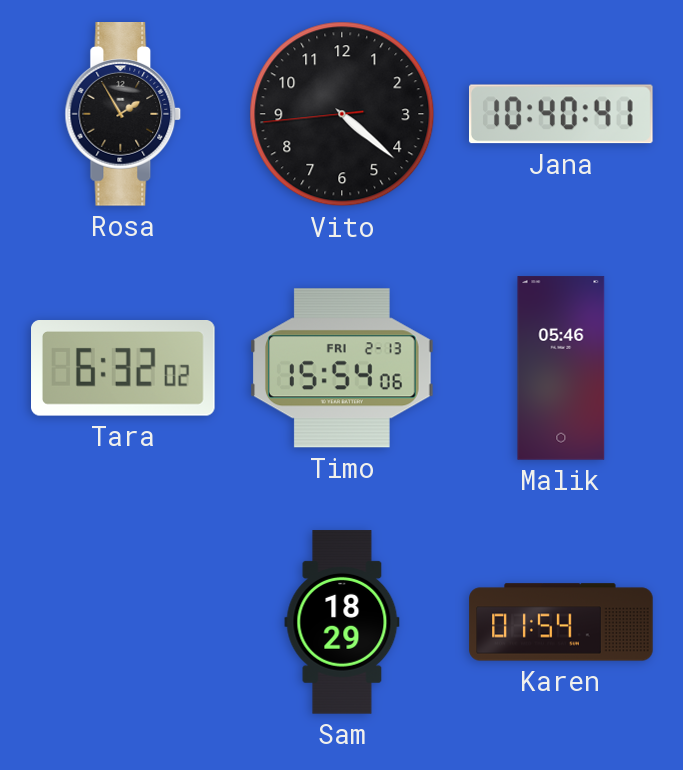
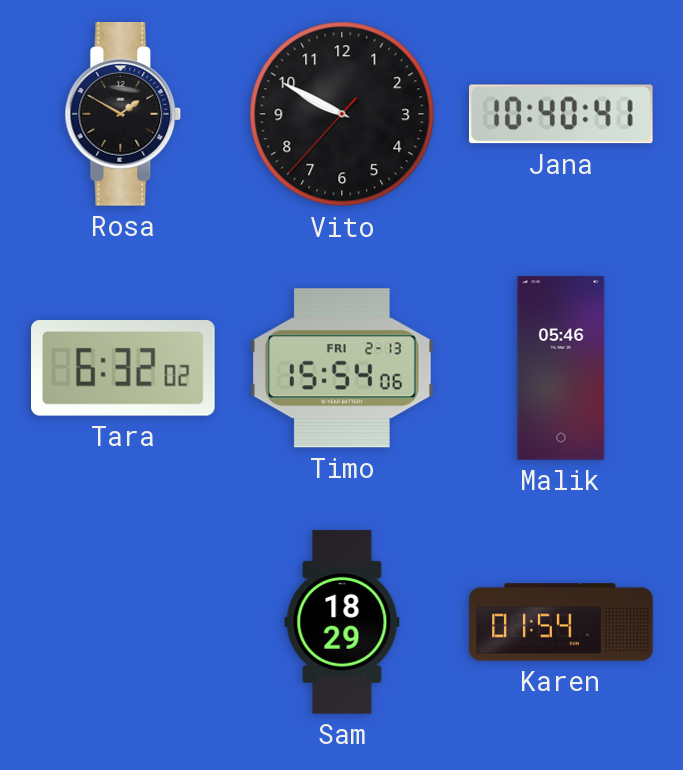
Rosa: 1:55 -> 1:50
Vito: 4:21 -> 9:49
